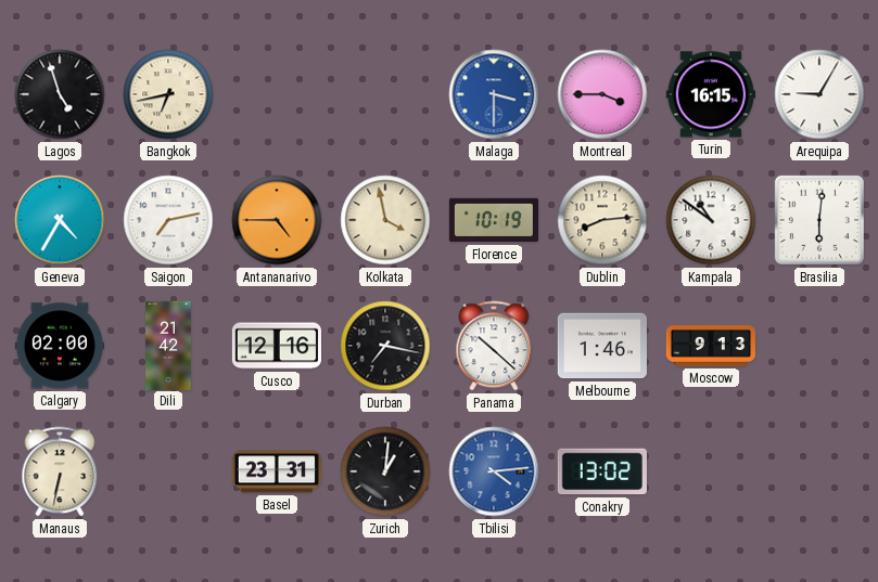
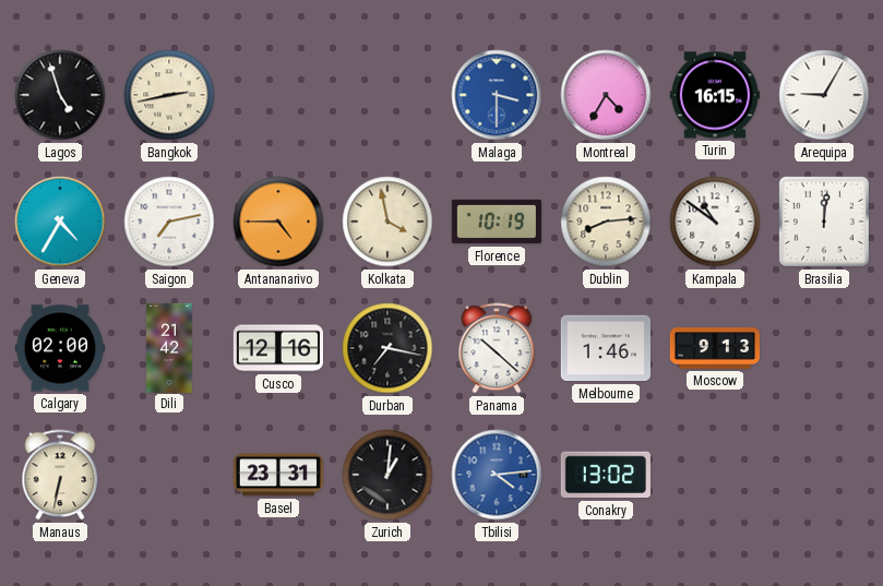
Bangkok: 6:43 -> 2:43
Montreal: 3:45 -> 4:35
Brasilia: 6:01 -> 12:01
